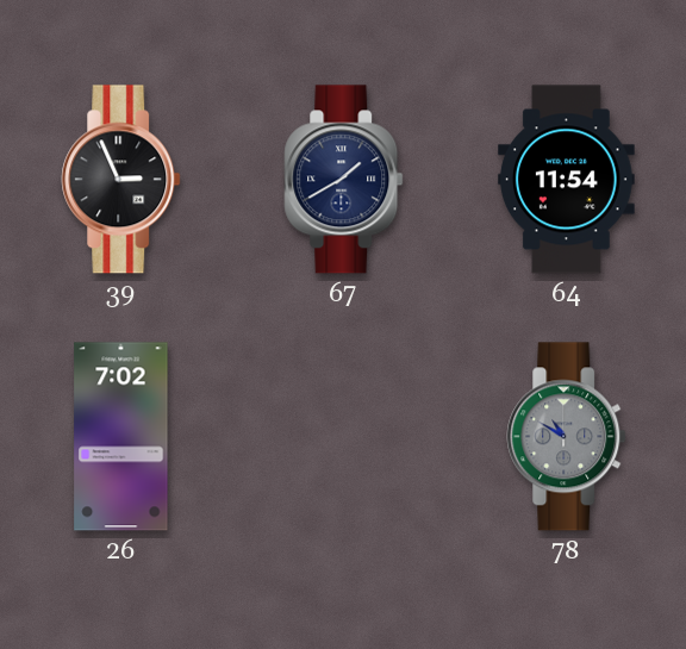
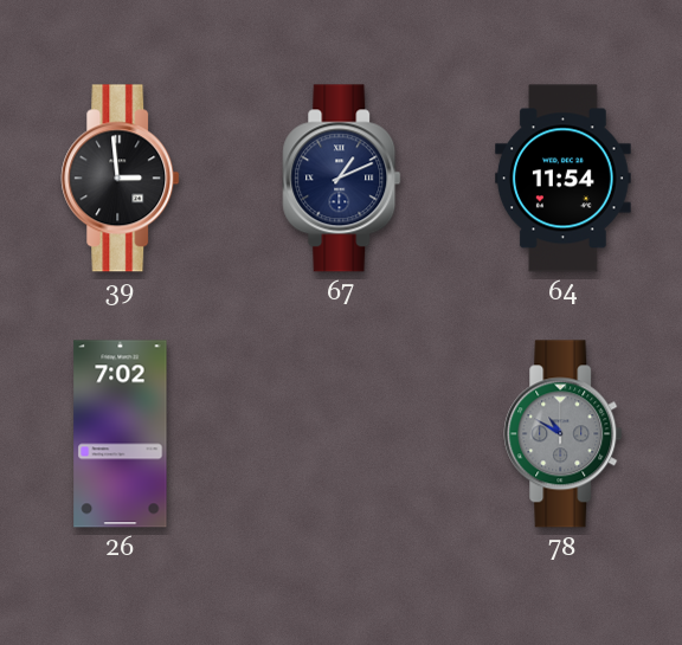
39: 2:56 -> 2:59
67: 1:40 -> 1:11
